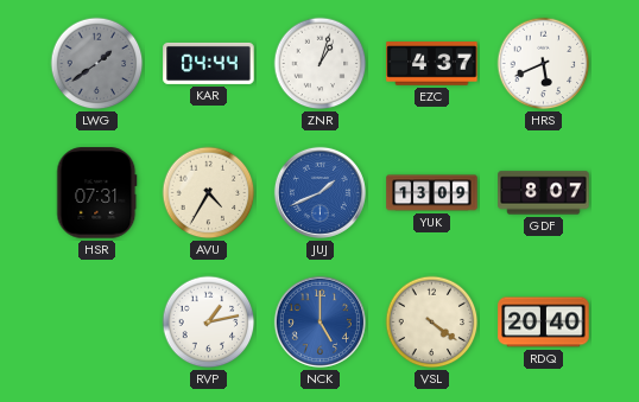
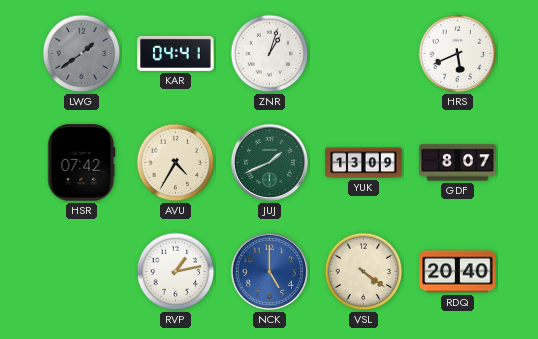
KAR: 04:44 -> 04:41
EZC: 4:37 -> none
HSR: 07:31 -> 07:42
JUJ dial: blue -> green
